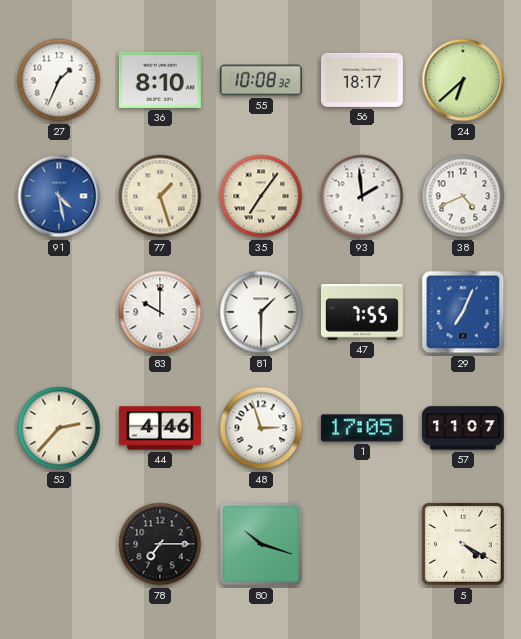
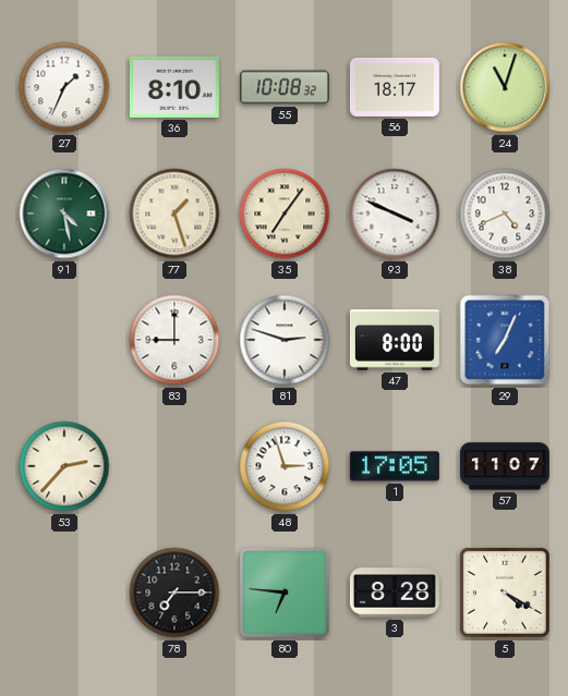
24: 6:38 -> 11:03
91 dial: blue -> green
93: 1:59 -> 3:49
83: 10:00 -> 9:00
81: 1:30 -> 2:48
47: 7:55 -> 8:00
44: 4:46 -> none
80: 10:18 -> 6:46
3: none -> 8:28
